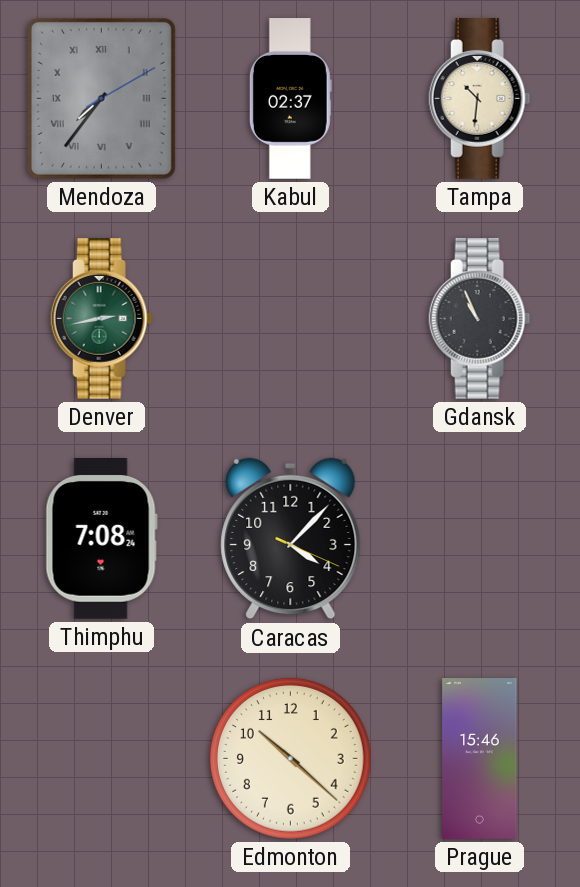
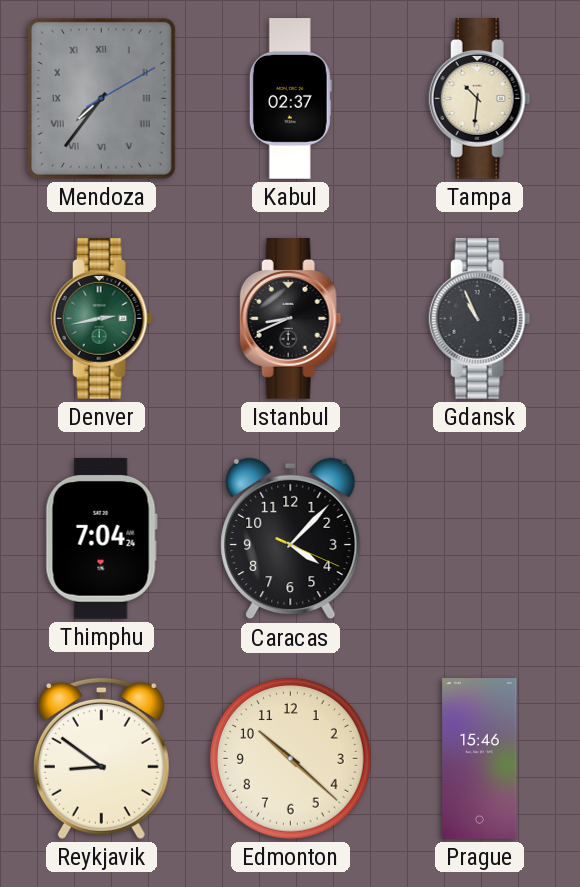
Istanbul: none -> 8:41
Thimphu: 7:08 -> 7:04
Reykjavik: none -> 8:51
